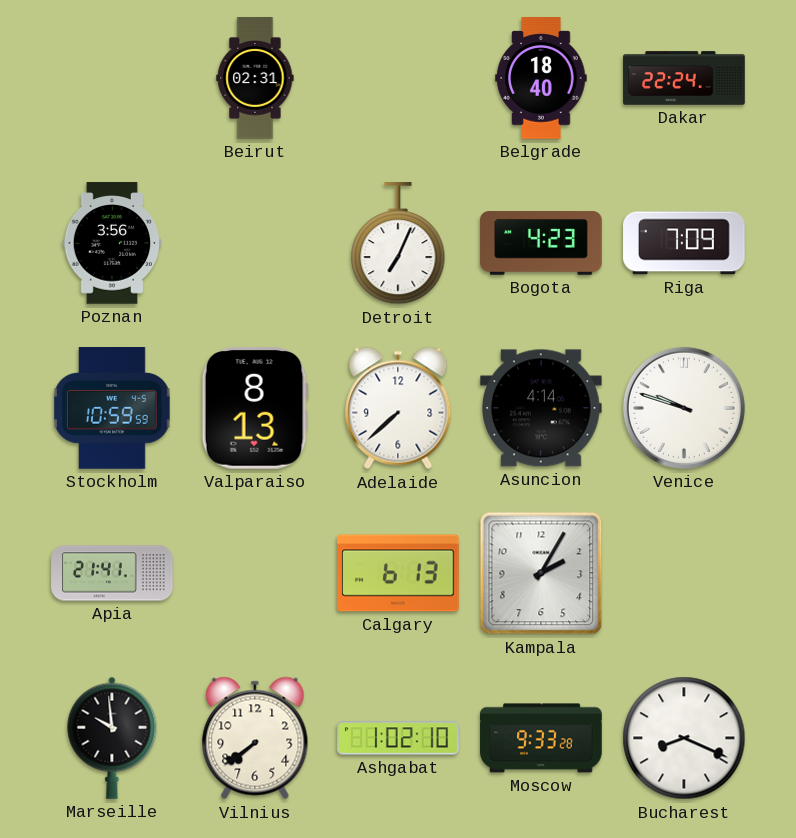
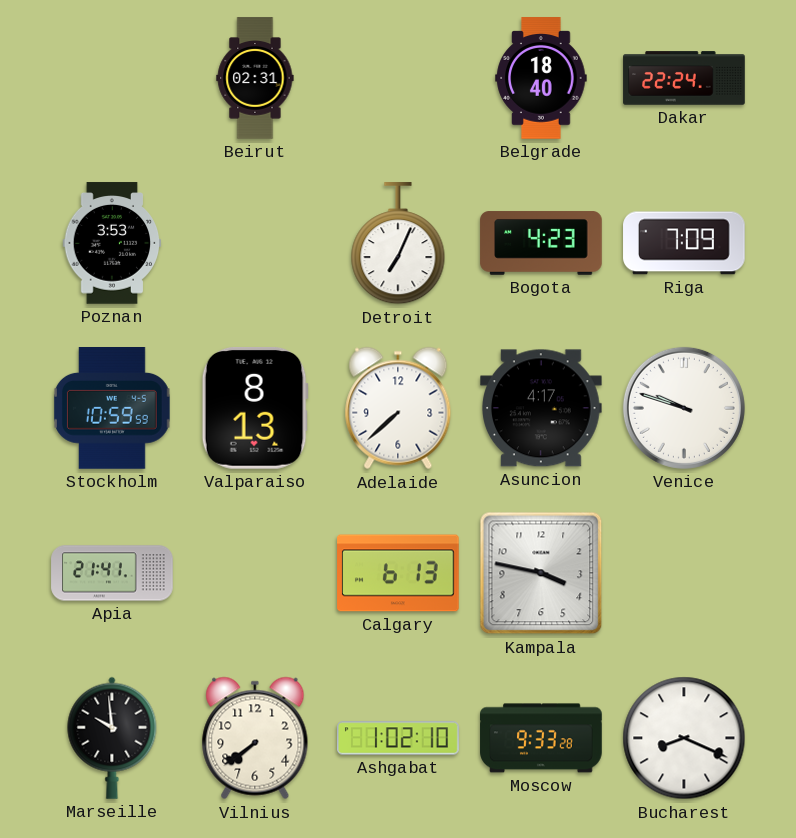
Poznan: 3:56 -> 3:53
Asuncion: 4:14 -> 4:17
Kampala: 2:05 -> 3:47
